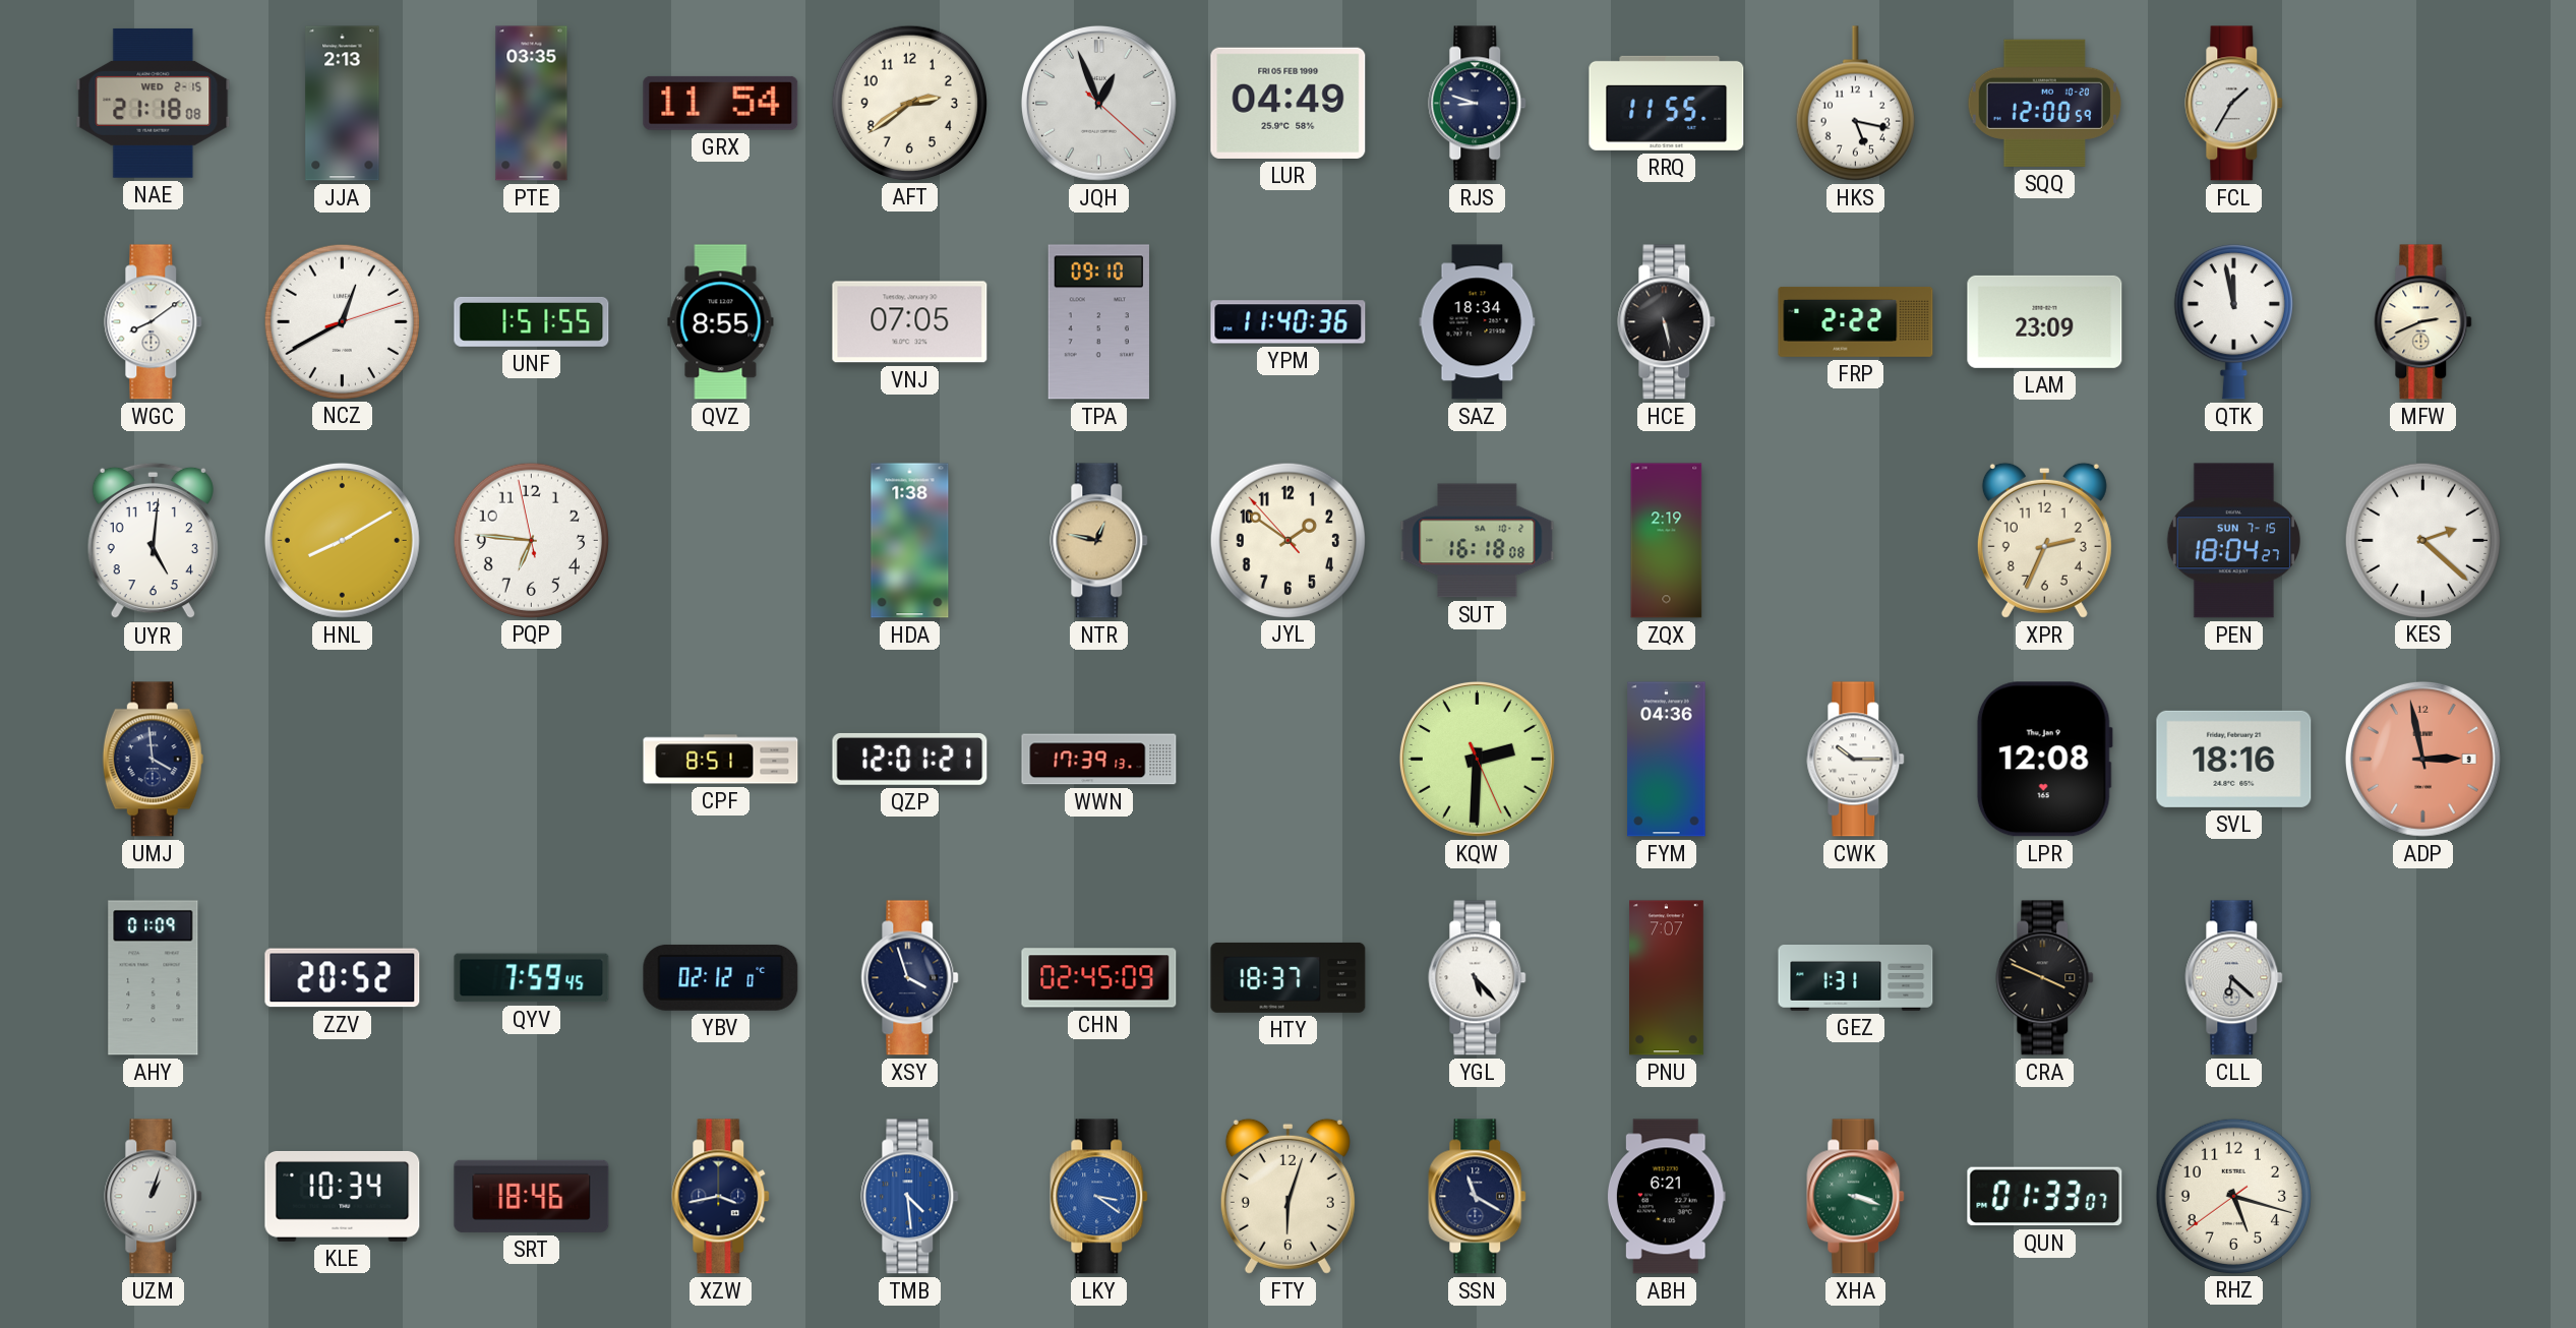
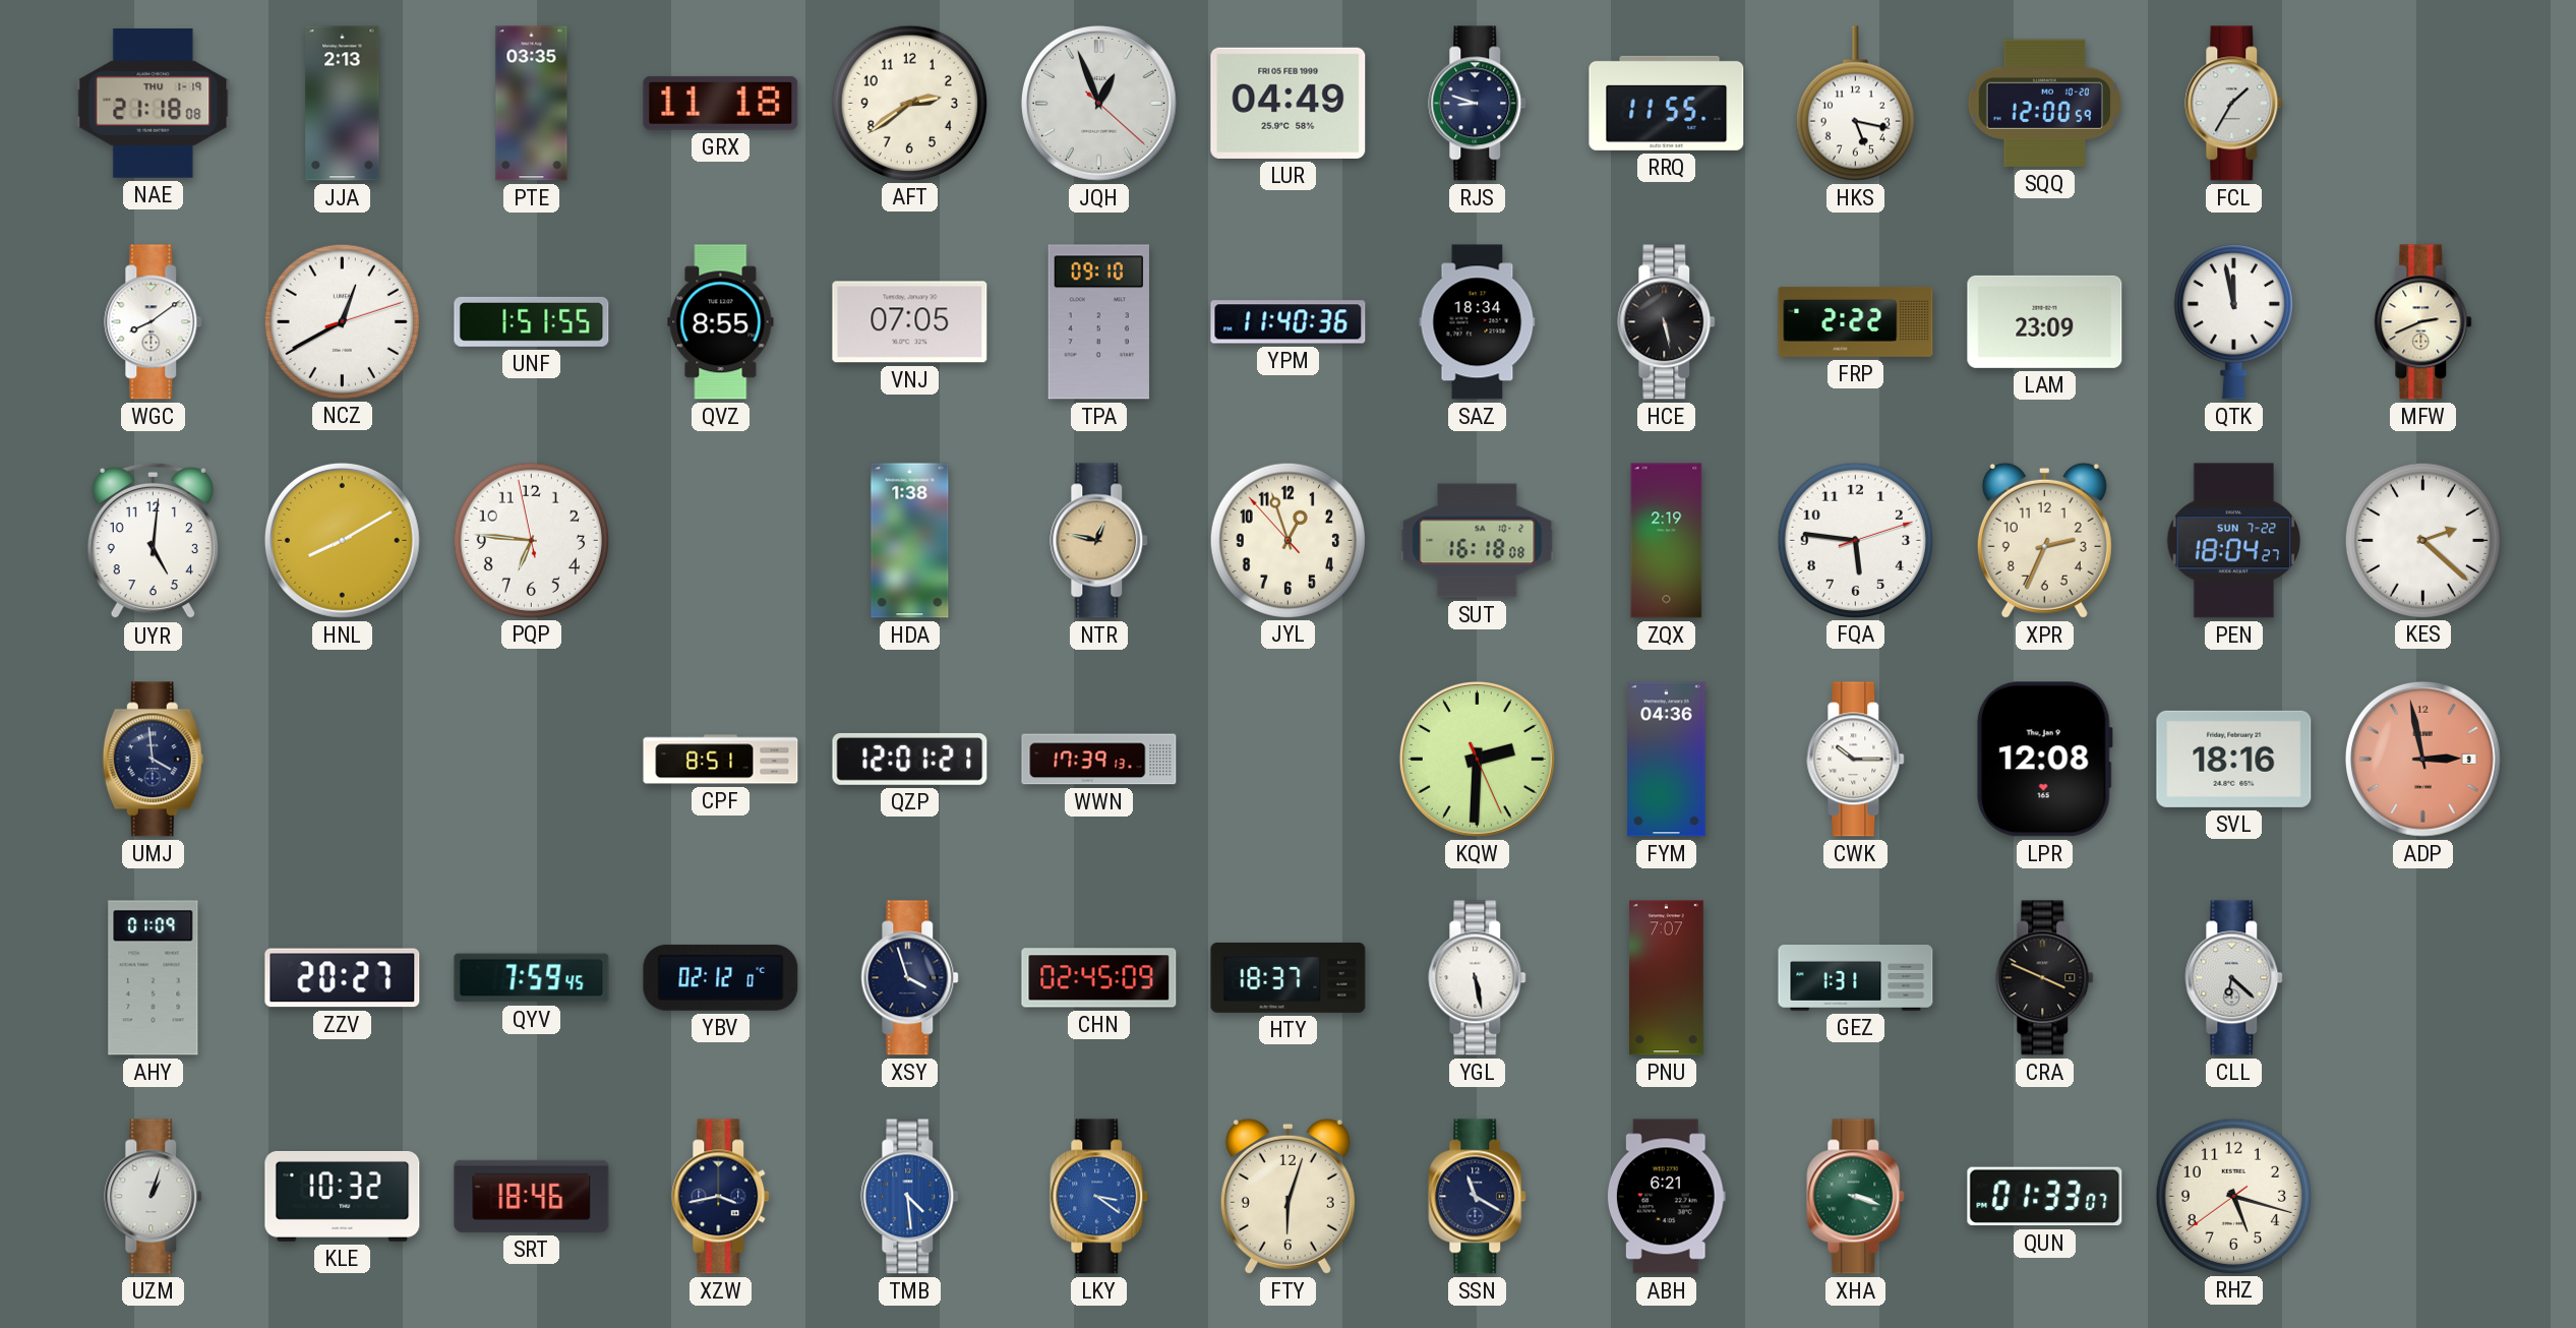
NAE date: WED 2-15 -> THU 1-19
GRX: 11:54 -> 11:18
JYL: 1:50 -> 12:56
FQA: none -> 5:46
PEN date: SUN 7-15 -> SUN 7-22
ZZV: 20:52 -> 20:27
YGL: 5:23 -> 5:28
KLE: 10:34 -> 10:32
